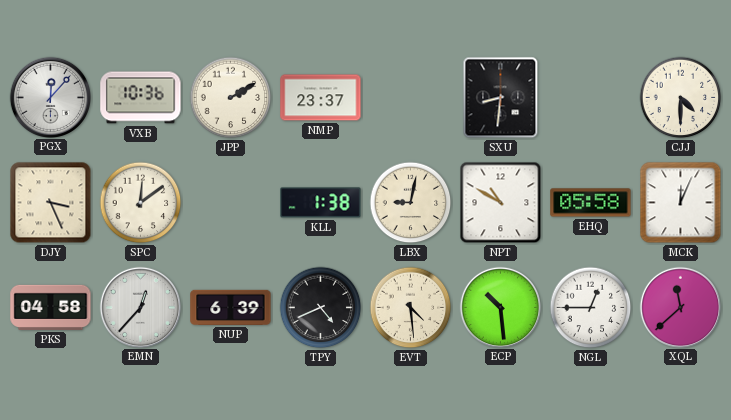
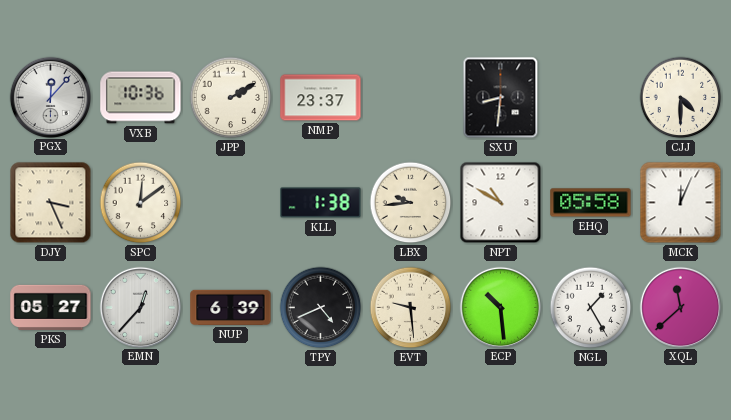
LBX: 9:02 -> 9:44
PKS: 04:58 -> 05:27
EVT: 4:29 -> 9:29
NGL: 12:45 -> 1:25
